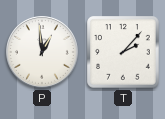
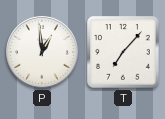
T: 2:07 -> 7:07
